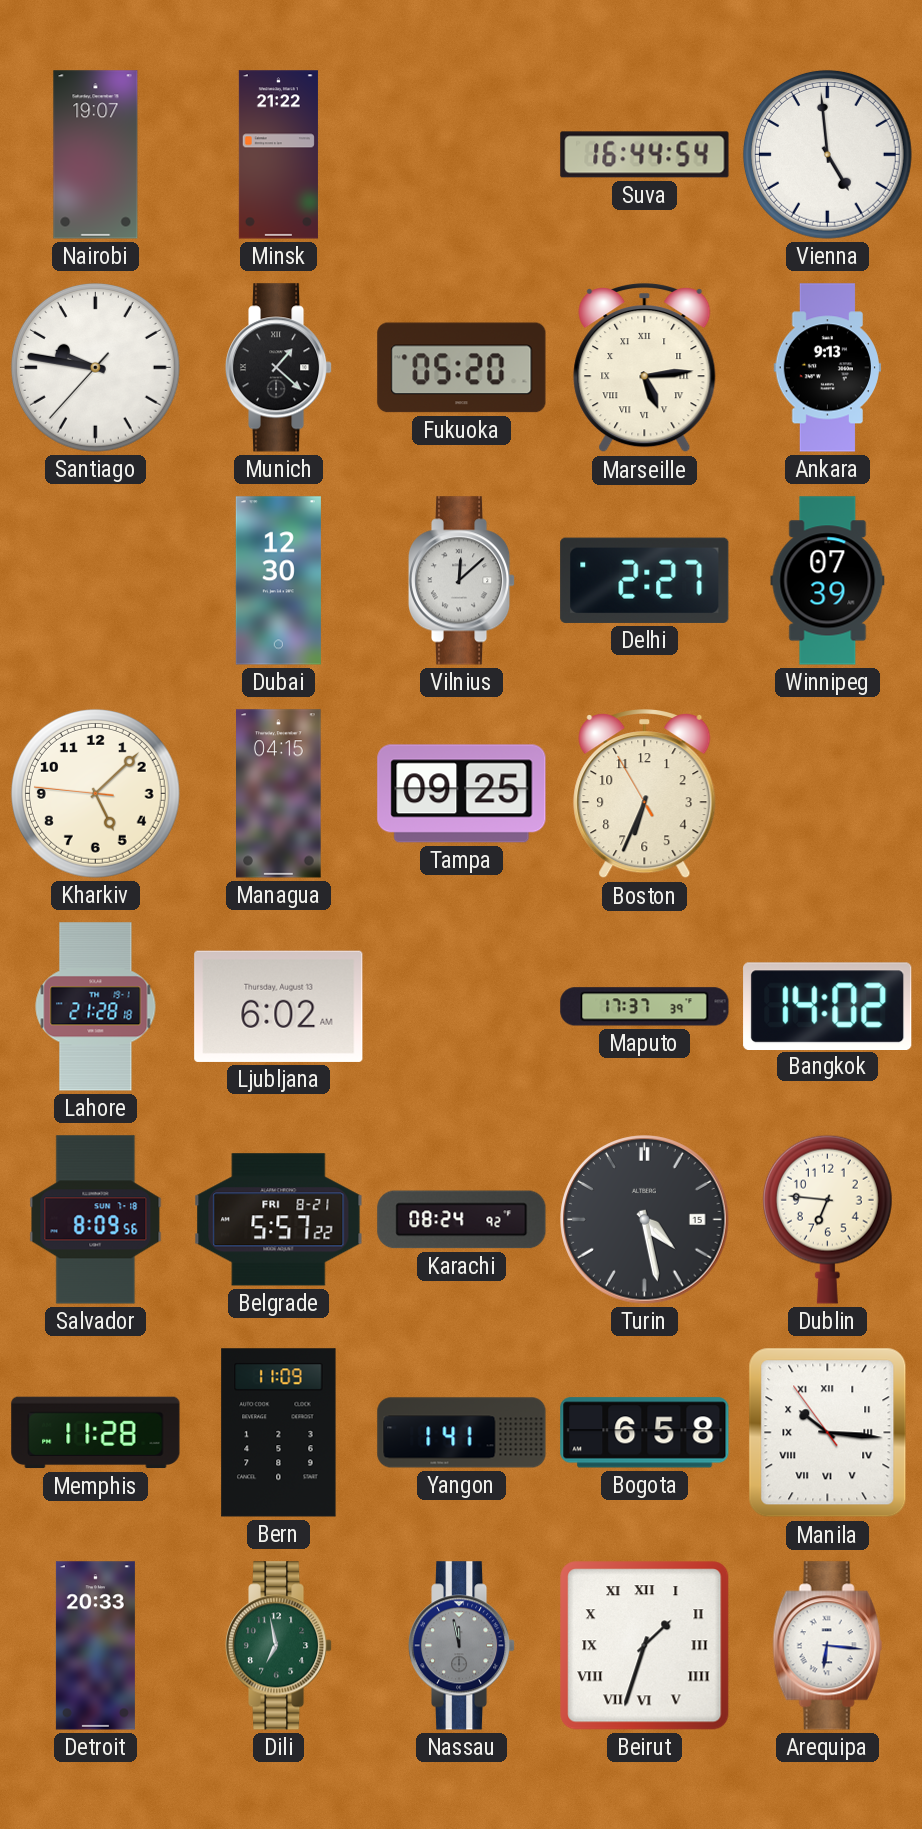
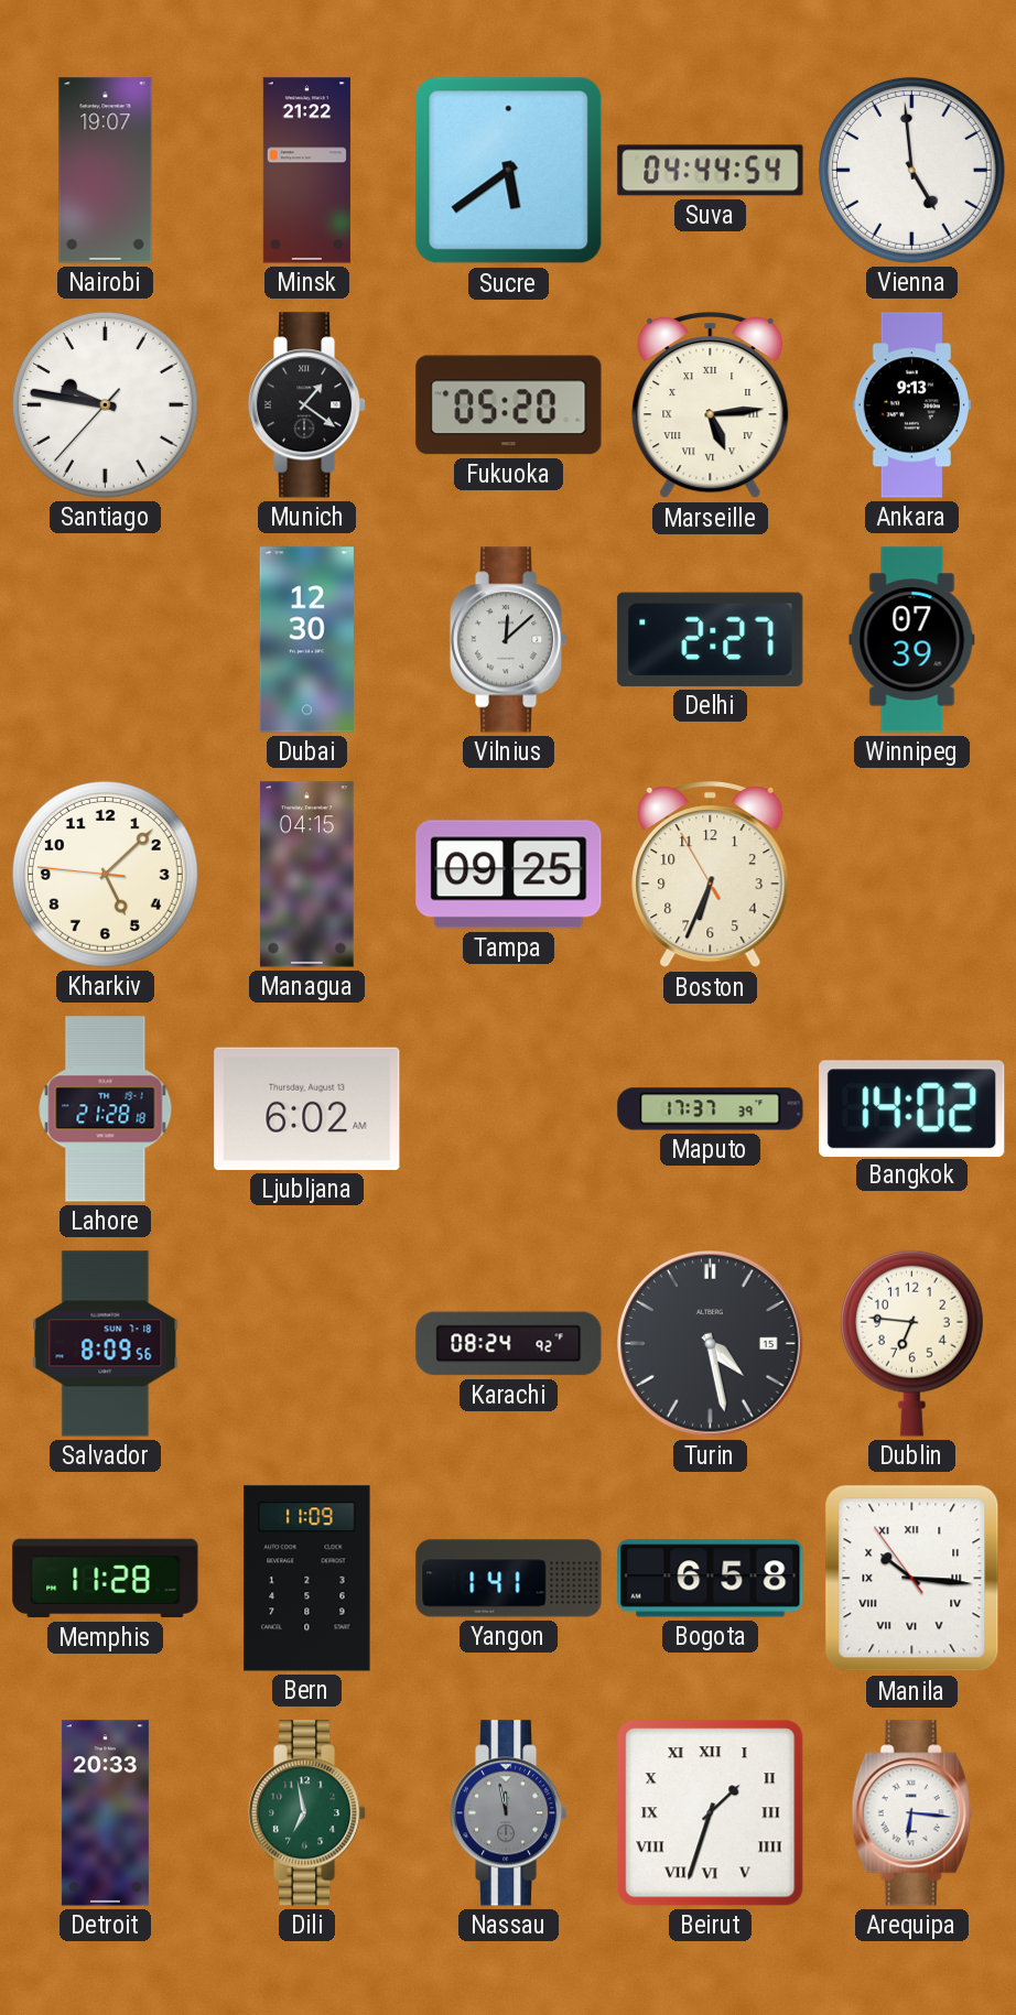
Sucre: none -> 5:39
Suva: 16:44 -> 04:44
Munich: 1:22 -> 1:21
Belgrade: 5:57 -> none
